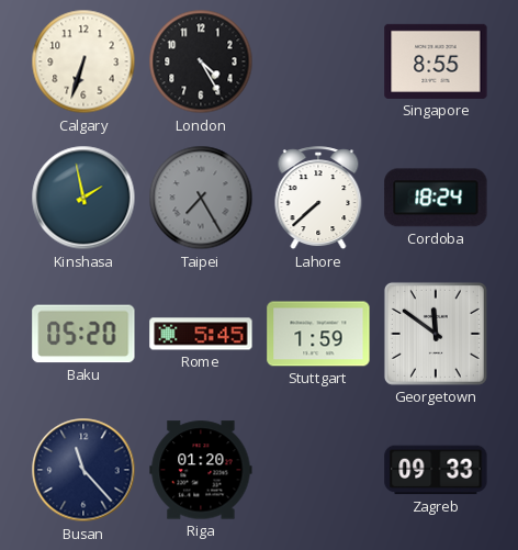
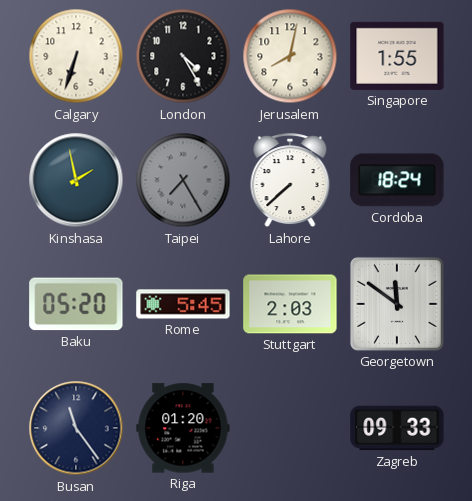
Jerusalem: none -> 8:02
Singapore: 8:55 -> 1:55
Stuttgart: 1:59 -> 2:03
Busan: 11:23 -> 11:24
